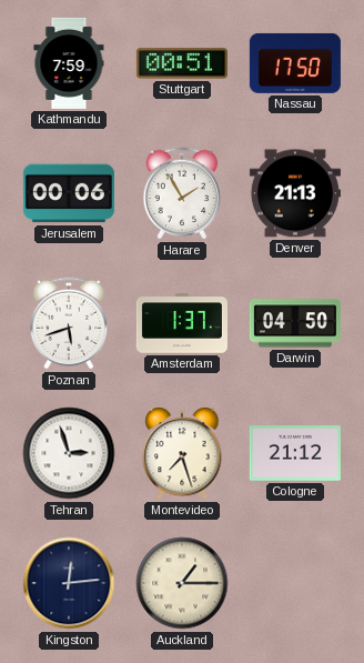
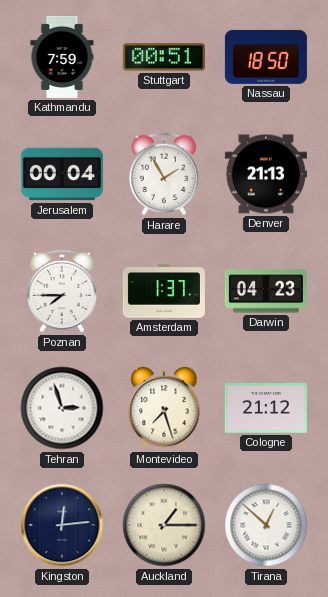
Nassau: 17:50 -> 18:50
Jerusalem: 00:06 -> 00:04
Poznan: 5:42 -> 7:45
Darwin: 04:50 -> 04:23
Tirana: none -> 12:52
